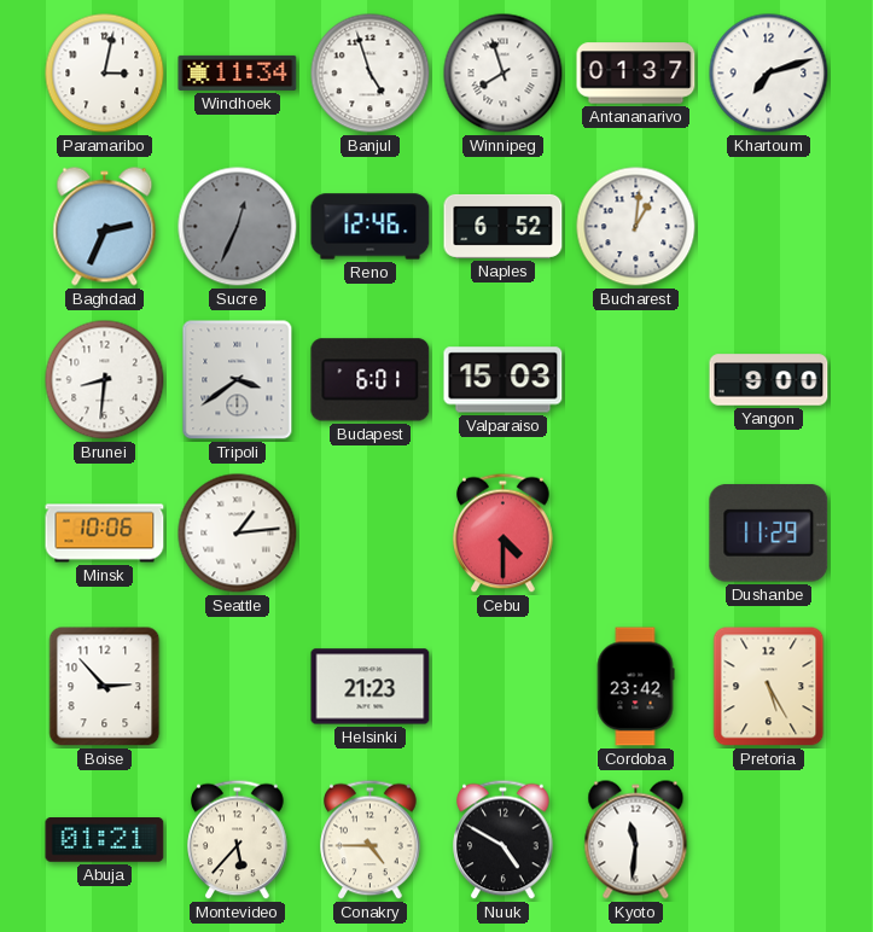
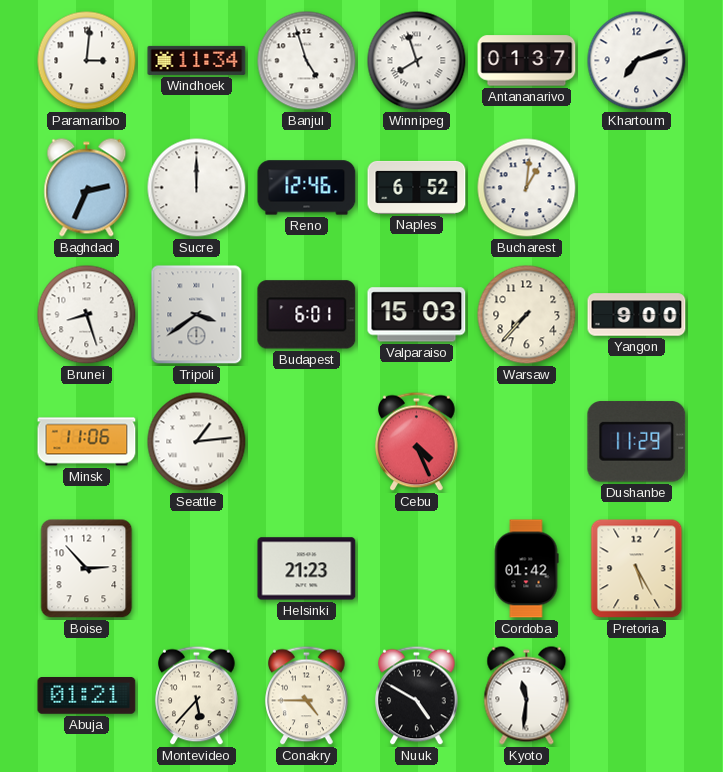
Paramaribo: 3:02 -> 3:01
Sucre: 12:34 -> 12:00
Sucre dial: grey -> white
Brunei: 8:31 -> 8:27
Warsaw: none -> 7:37
Minsk: 10:06 -> 11:06
Cebu: 4:30 -> 4:26
Cordoba: 23:42 -> 01:42
